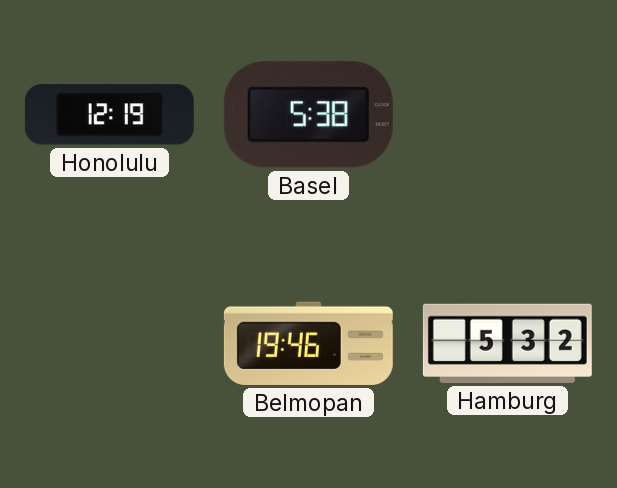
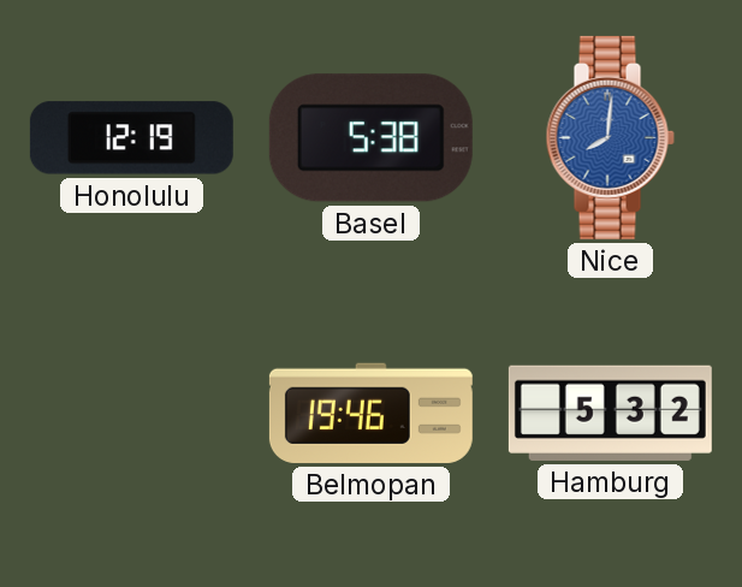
Nice: none -> 8:01
